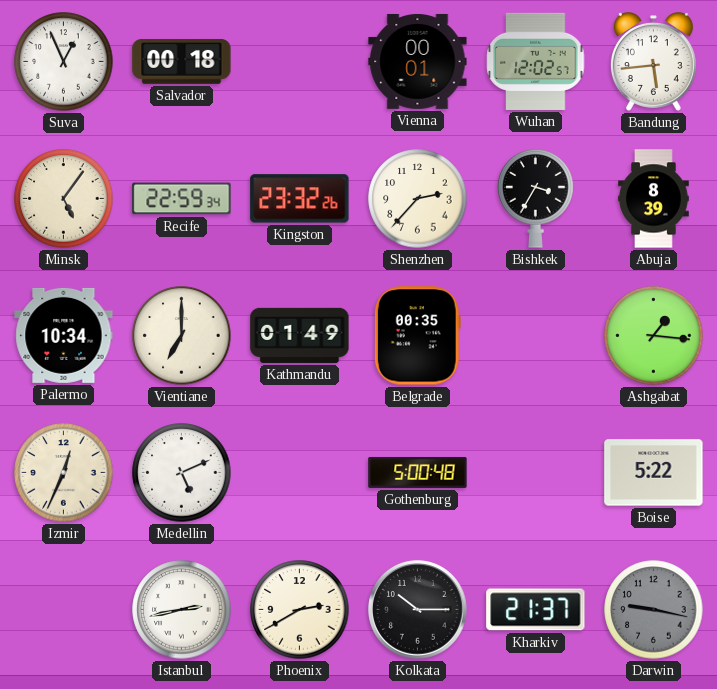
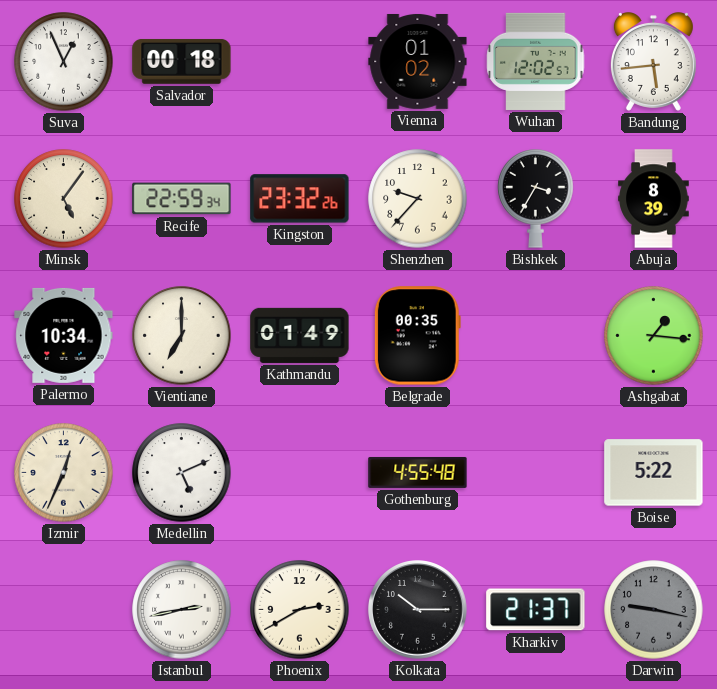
Vienna: 00:01 -> 01:02
Shenzhen: 2:37 -> 9:37
Gothenburg: 5:00 -> 4:55
